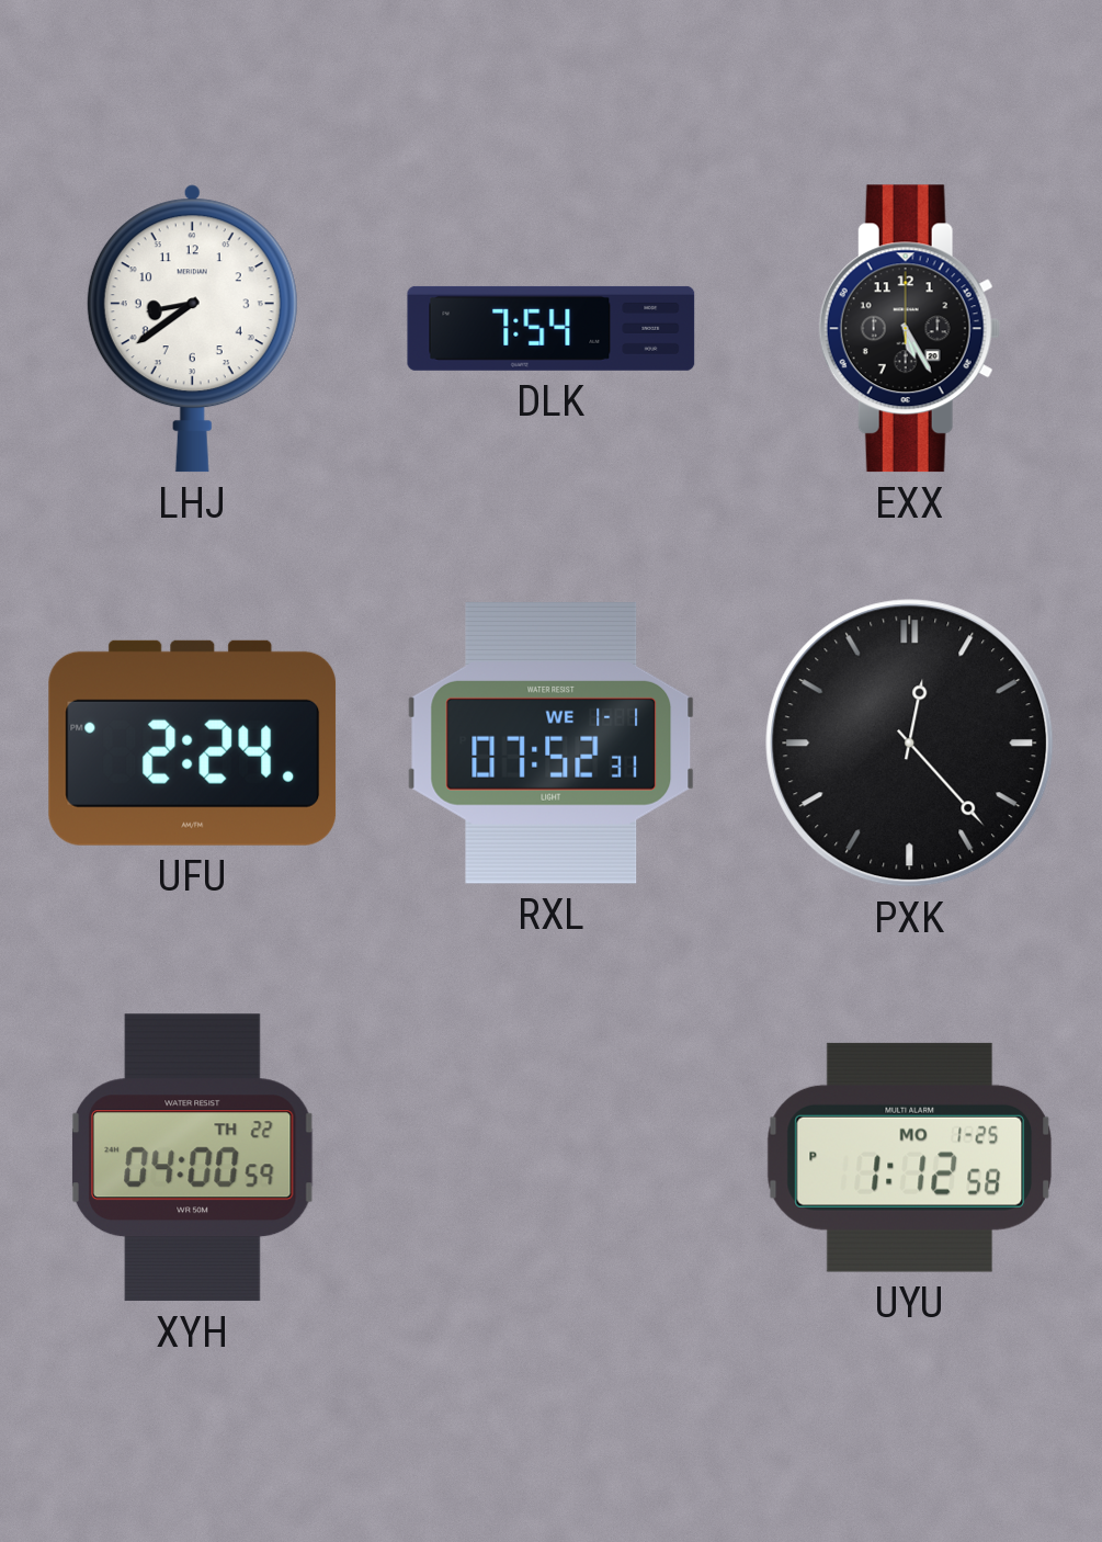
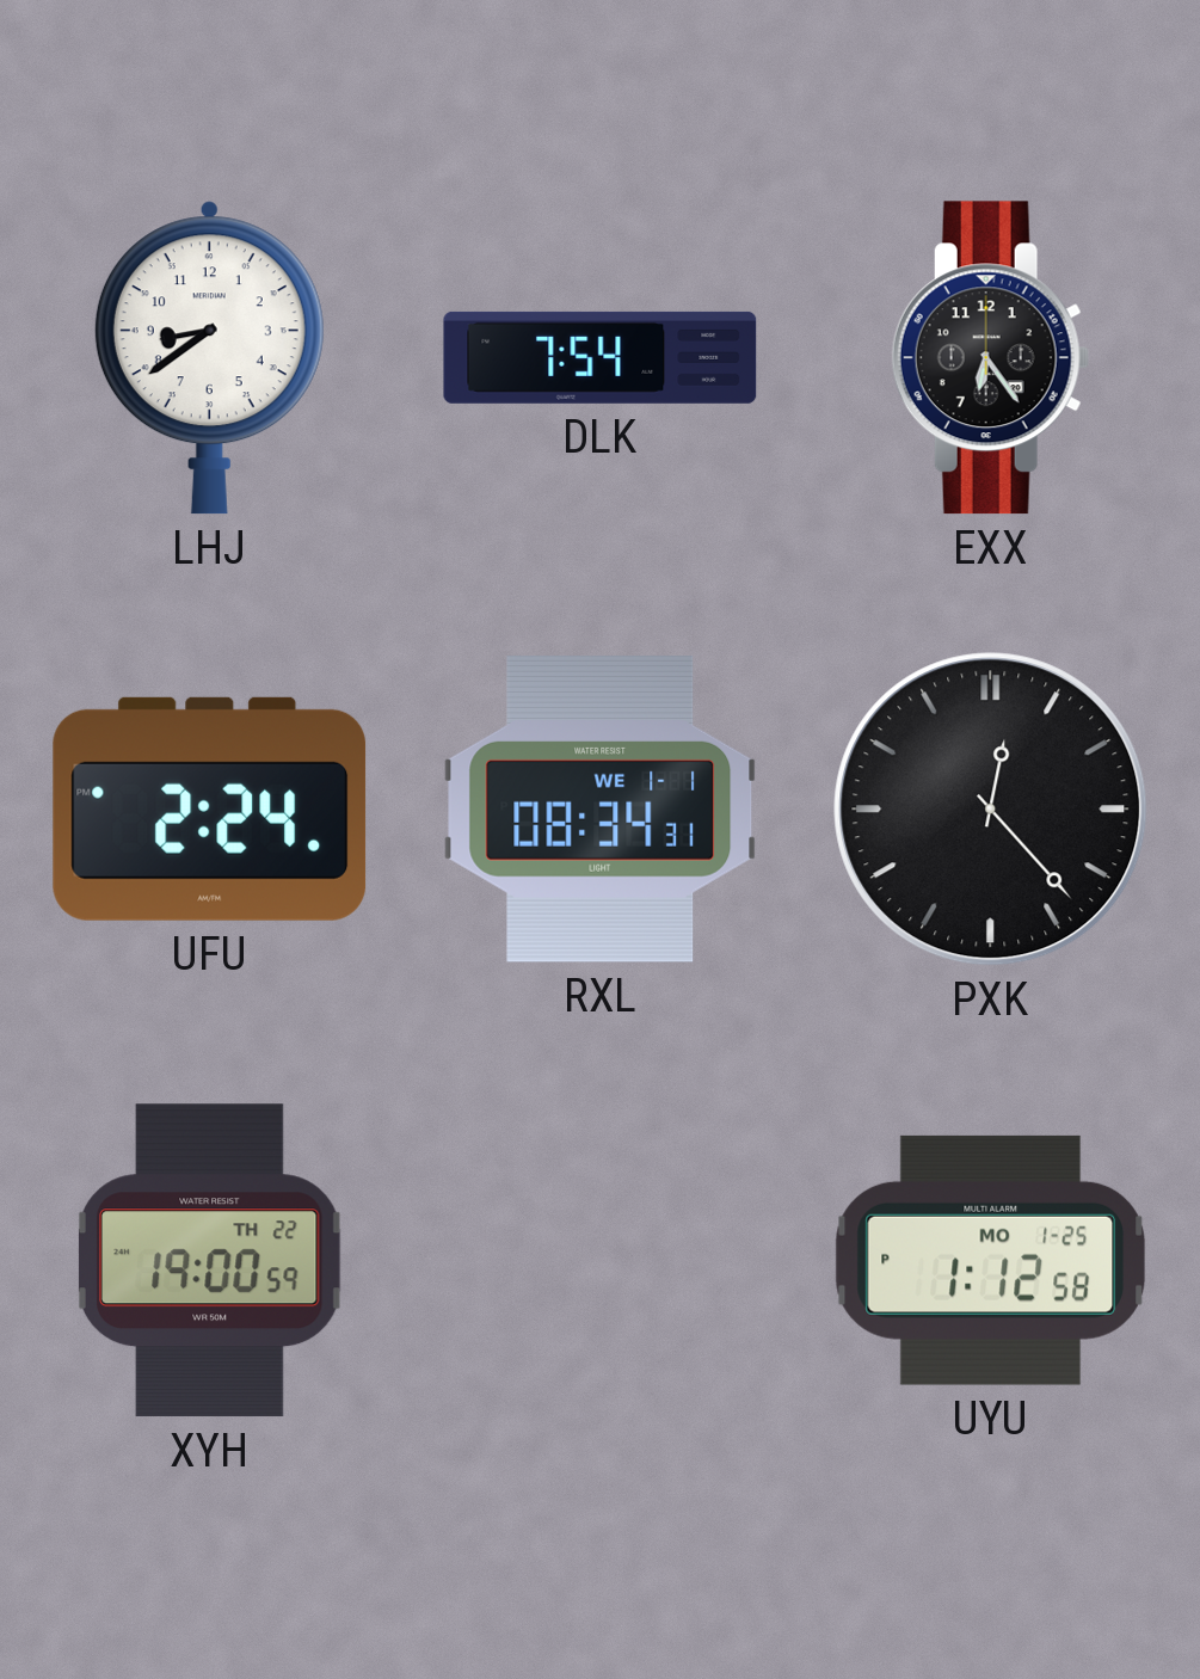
EXX: 5:25 -> 6:24
RXL: 07:52 -> 08:34
XYH: 04:00 -> 19:00
